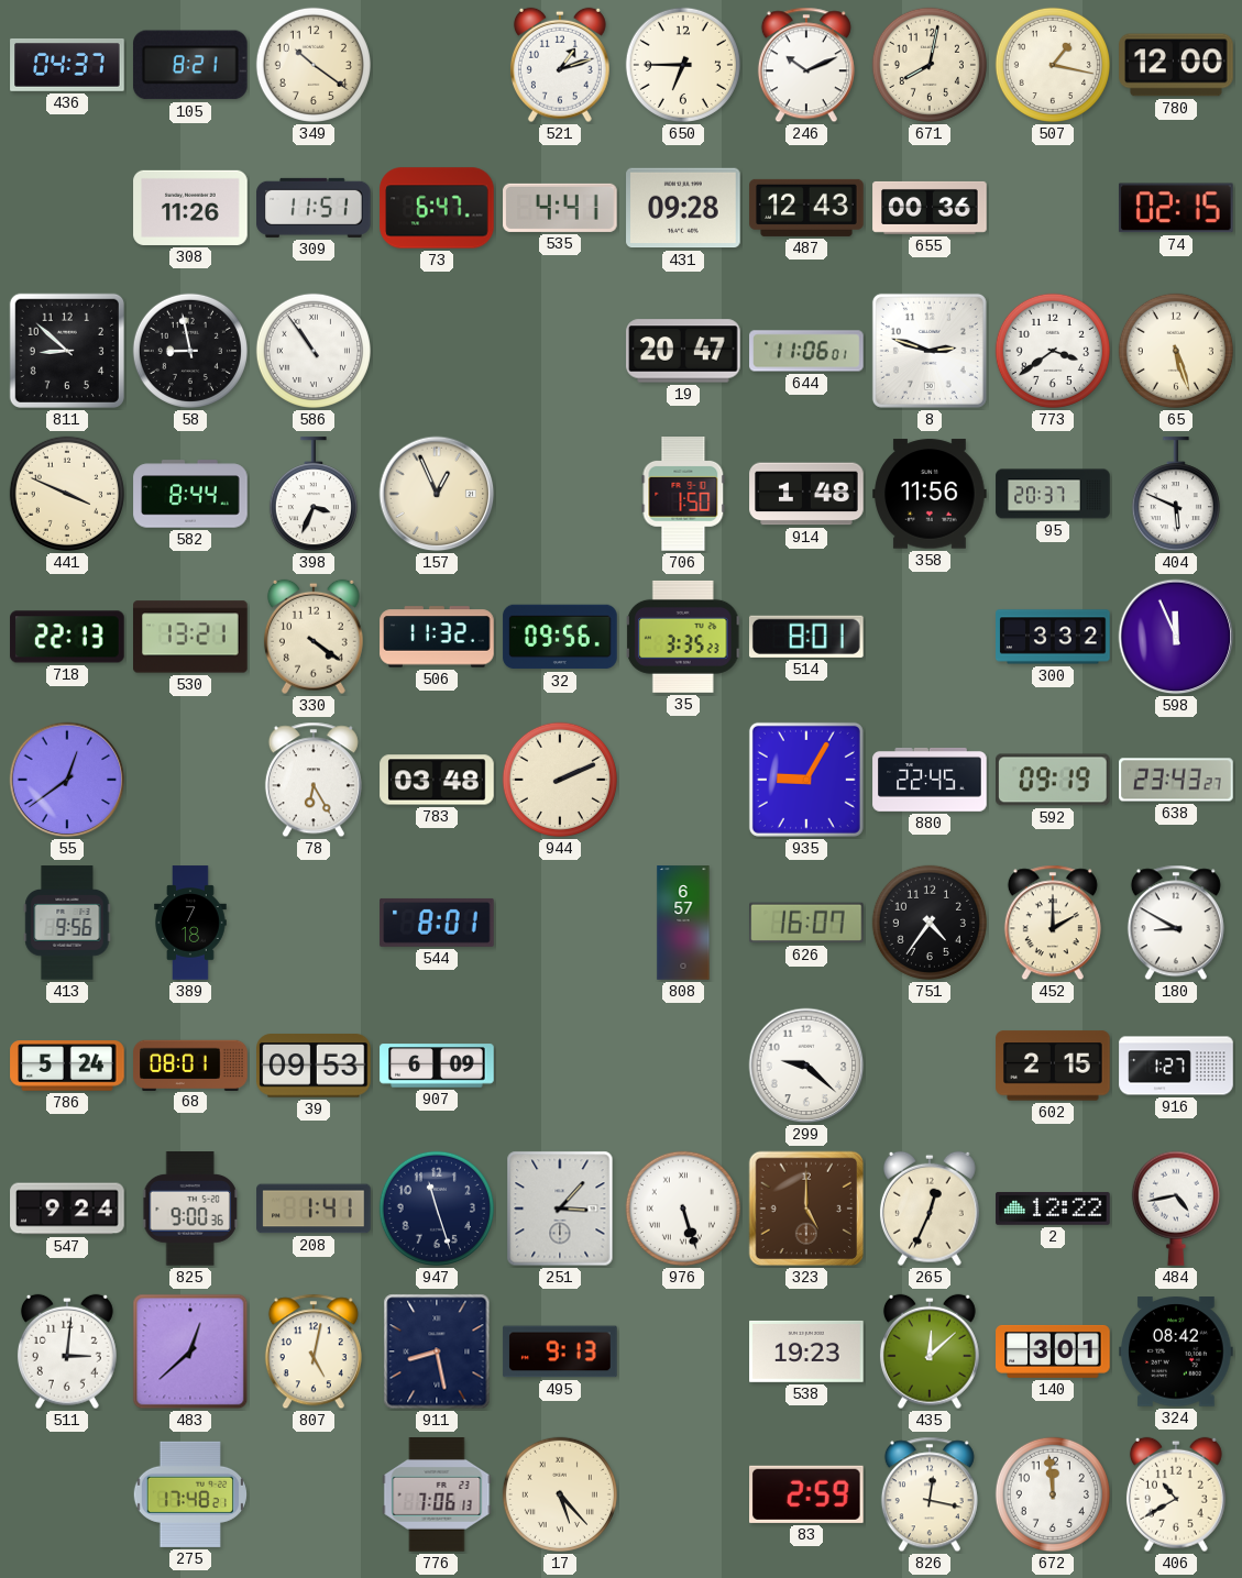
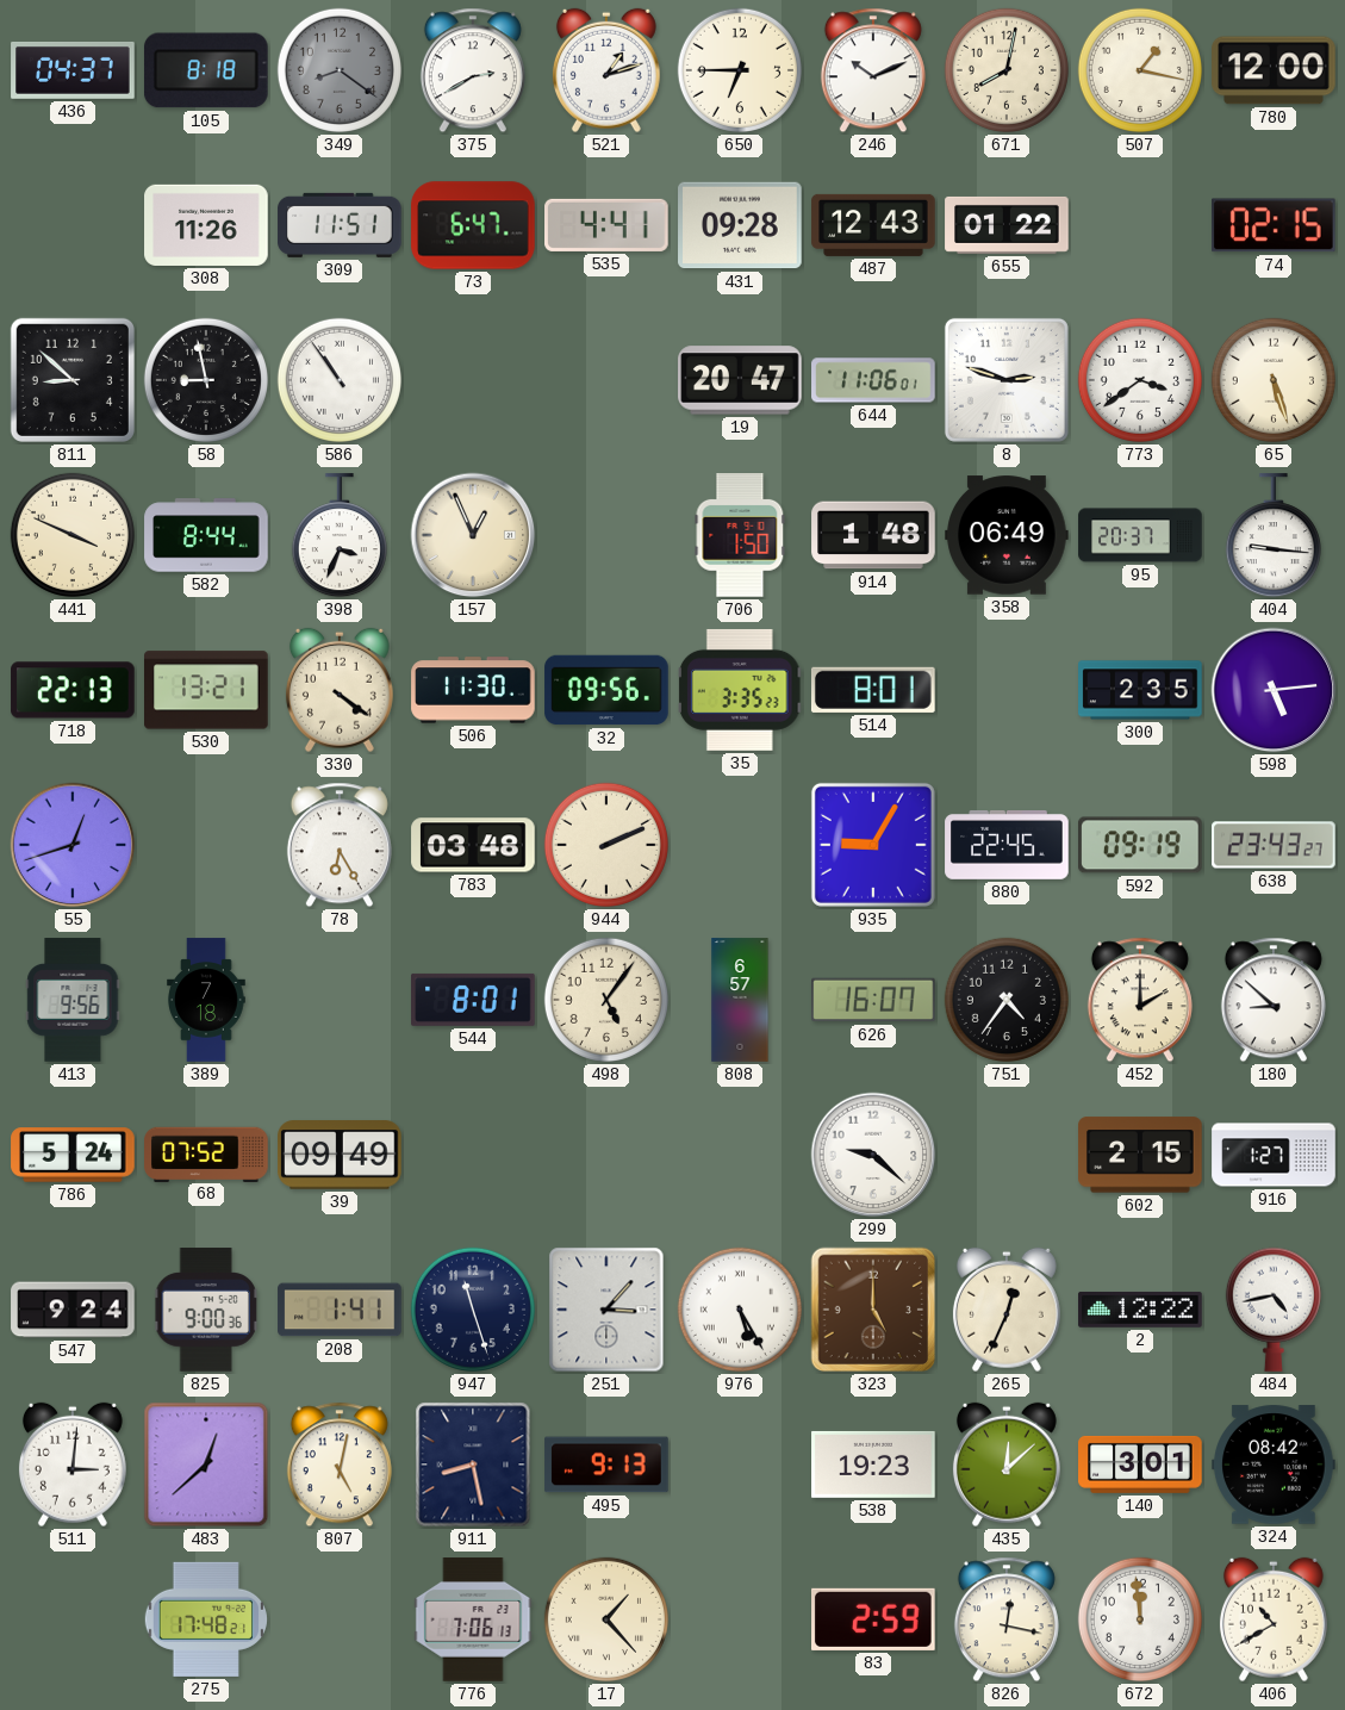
105: 8:21 -> 8:18
349: 10:21 -> 8:21
349 dial: cream -> grey
375: none -> 2:40
655: 00:36 -> 01:22
358: 11:56 -> 06:49
404: 5:49 -> 9:16
506: 11:32 -> 11:30
300: 3:32 -> 2:35
598: 11:56 -> 5:14
55: 12:39 -> 12:42
498: none -> 5:06
180: 8:50 -> 8:52
68: 08:01 -> 07:52
39: 09:53 -> 09:49
907: 6:09 -> none
976: 5:27 -> 5:25
17: 5:23 -> 1:23
